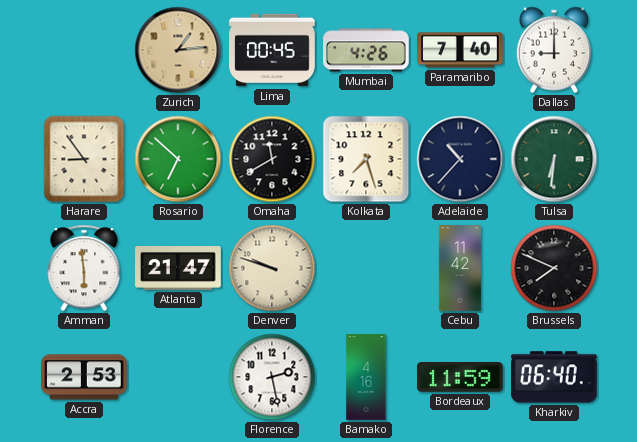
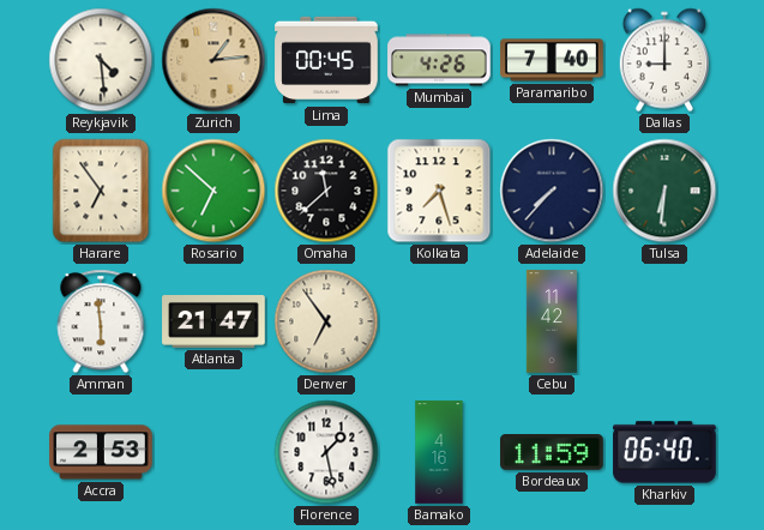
Reykjavik: none -> 4:29
Harare: 8:54 -> 6:54
Omaha: 11:40 -> 11:38
Adelaide: 10:37 -> 7:37
Denver: 9:48 -> 6:54
Brussels: 7:49 -> none
Florence: 2:28 -> 1:28
